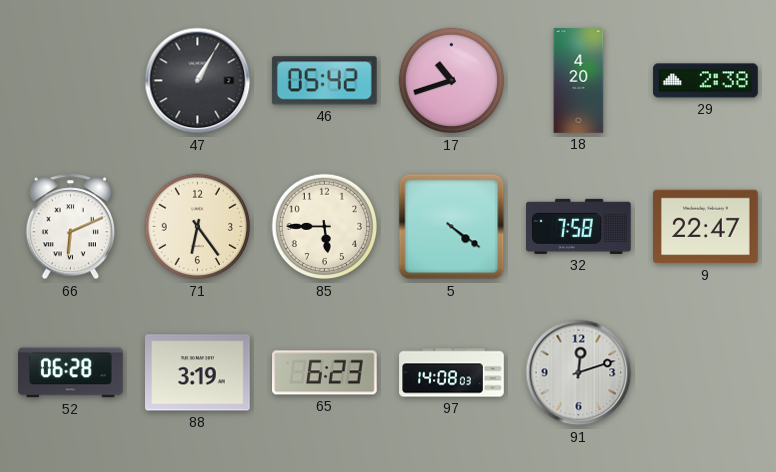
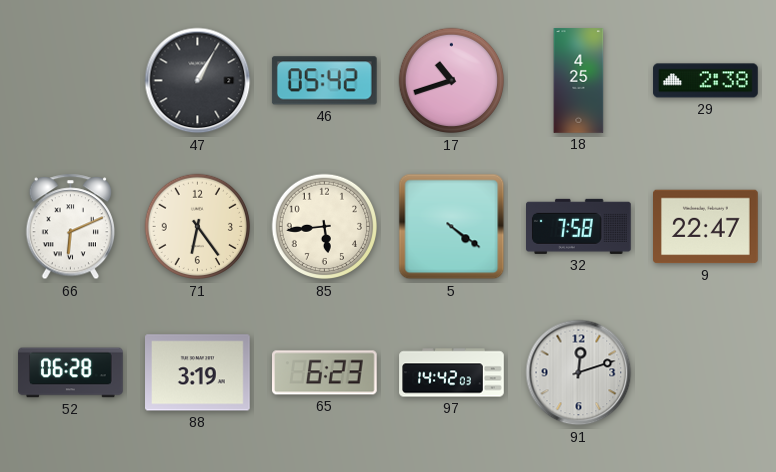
18: 4:20 -> 4:25
85: 5:45 -> 5:44
97: 14:08 -> 14:42
